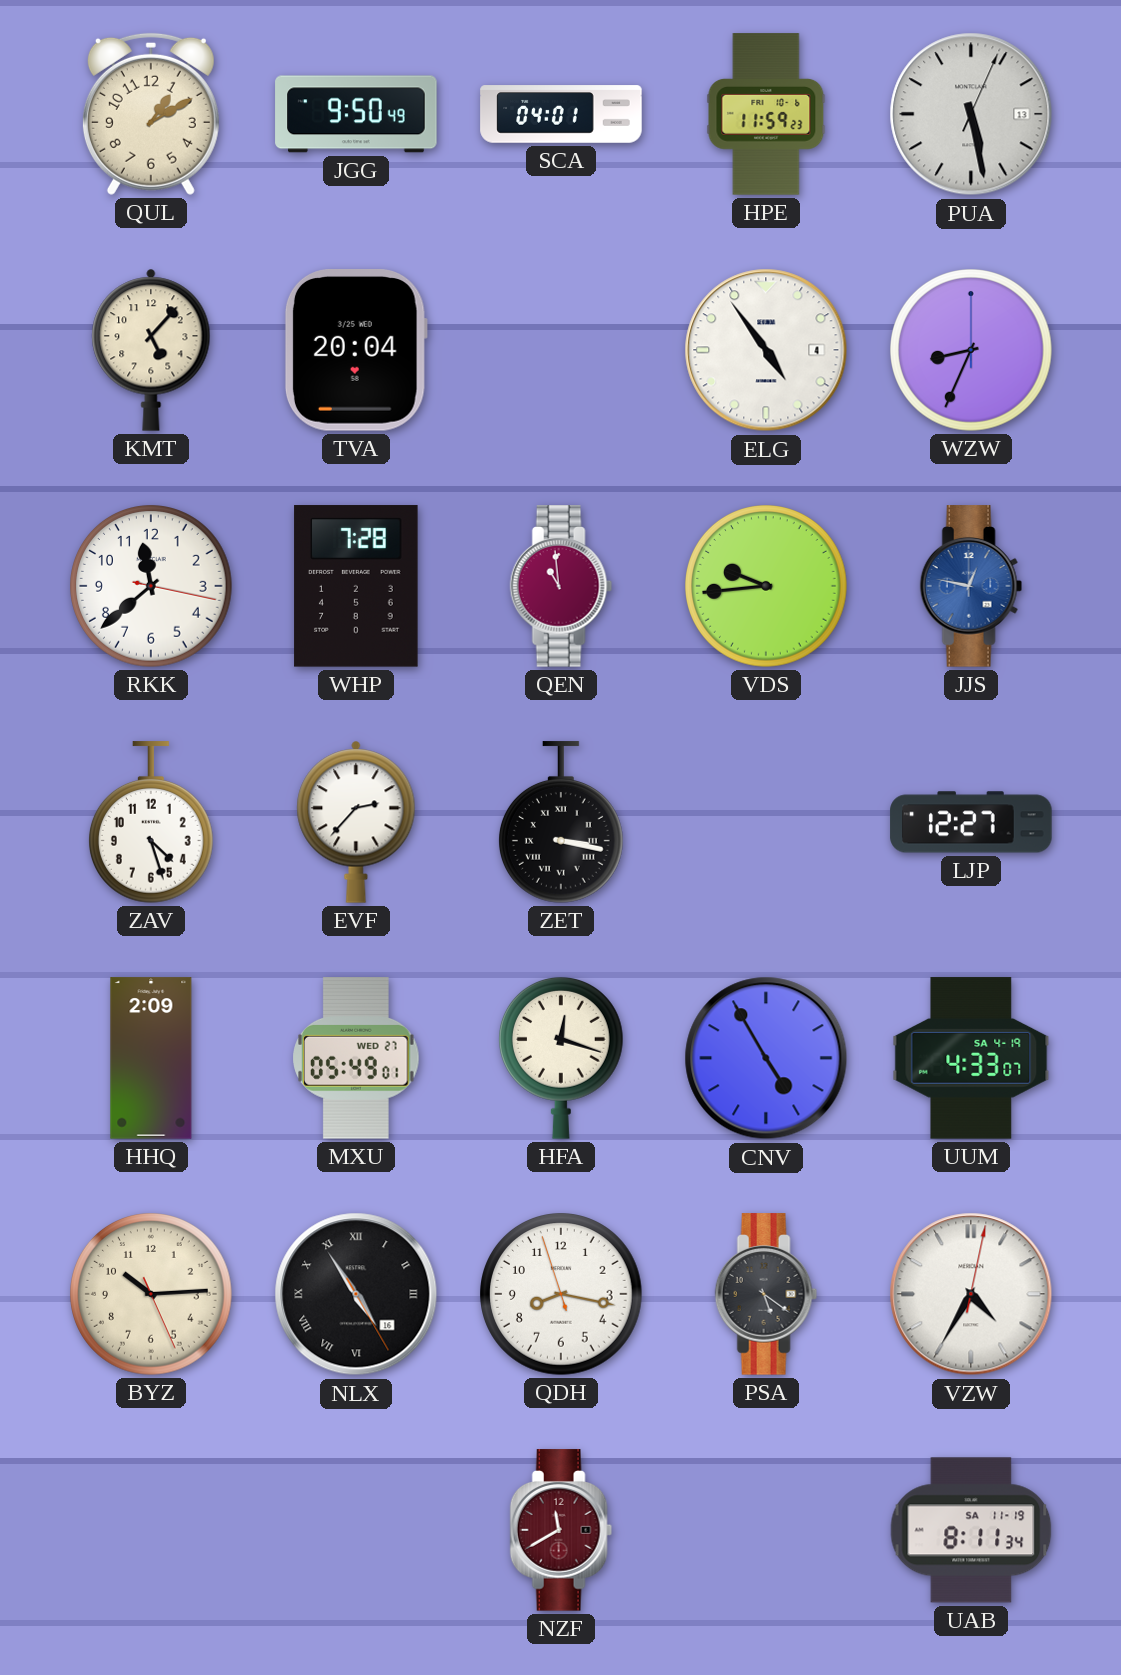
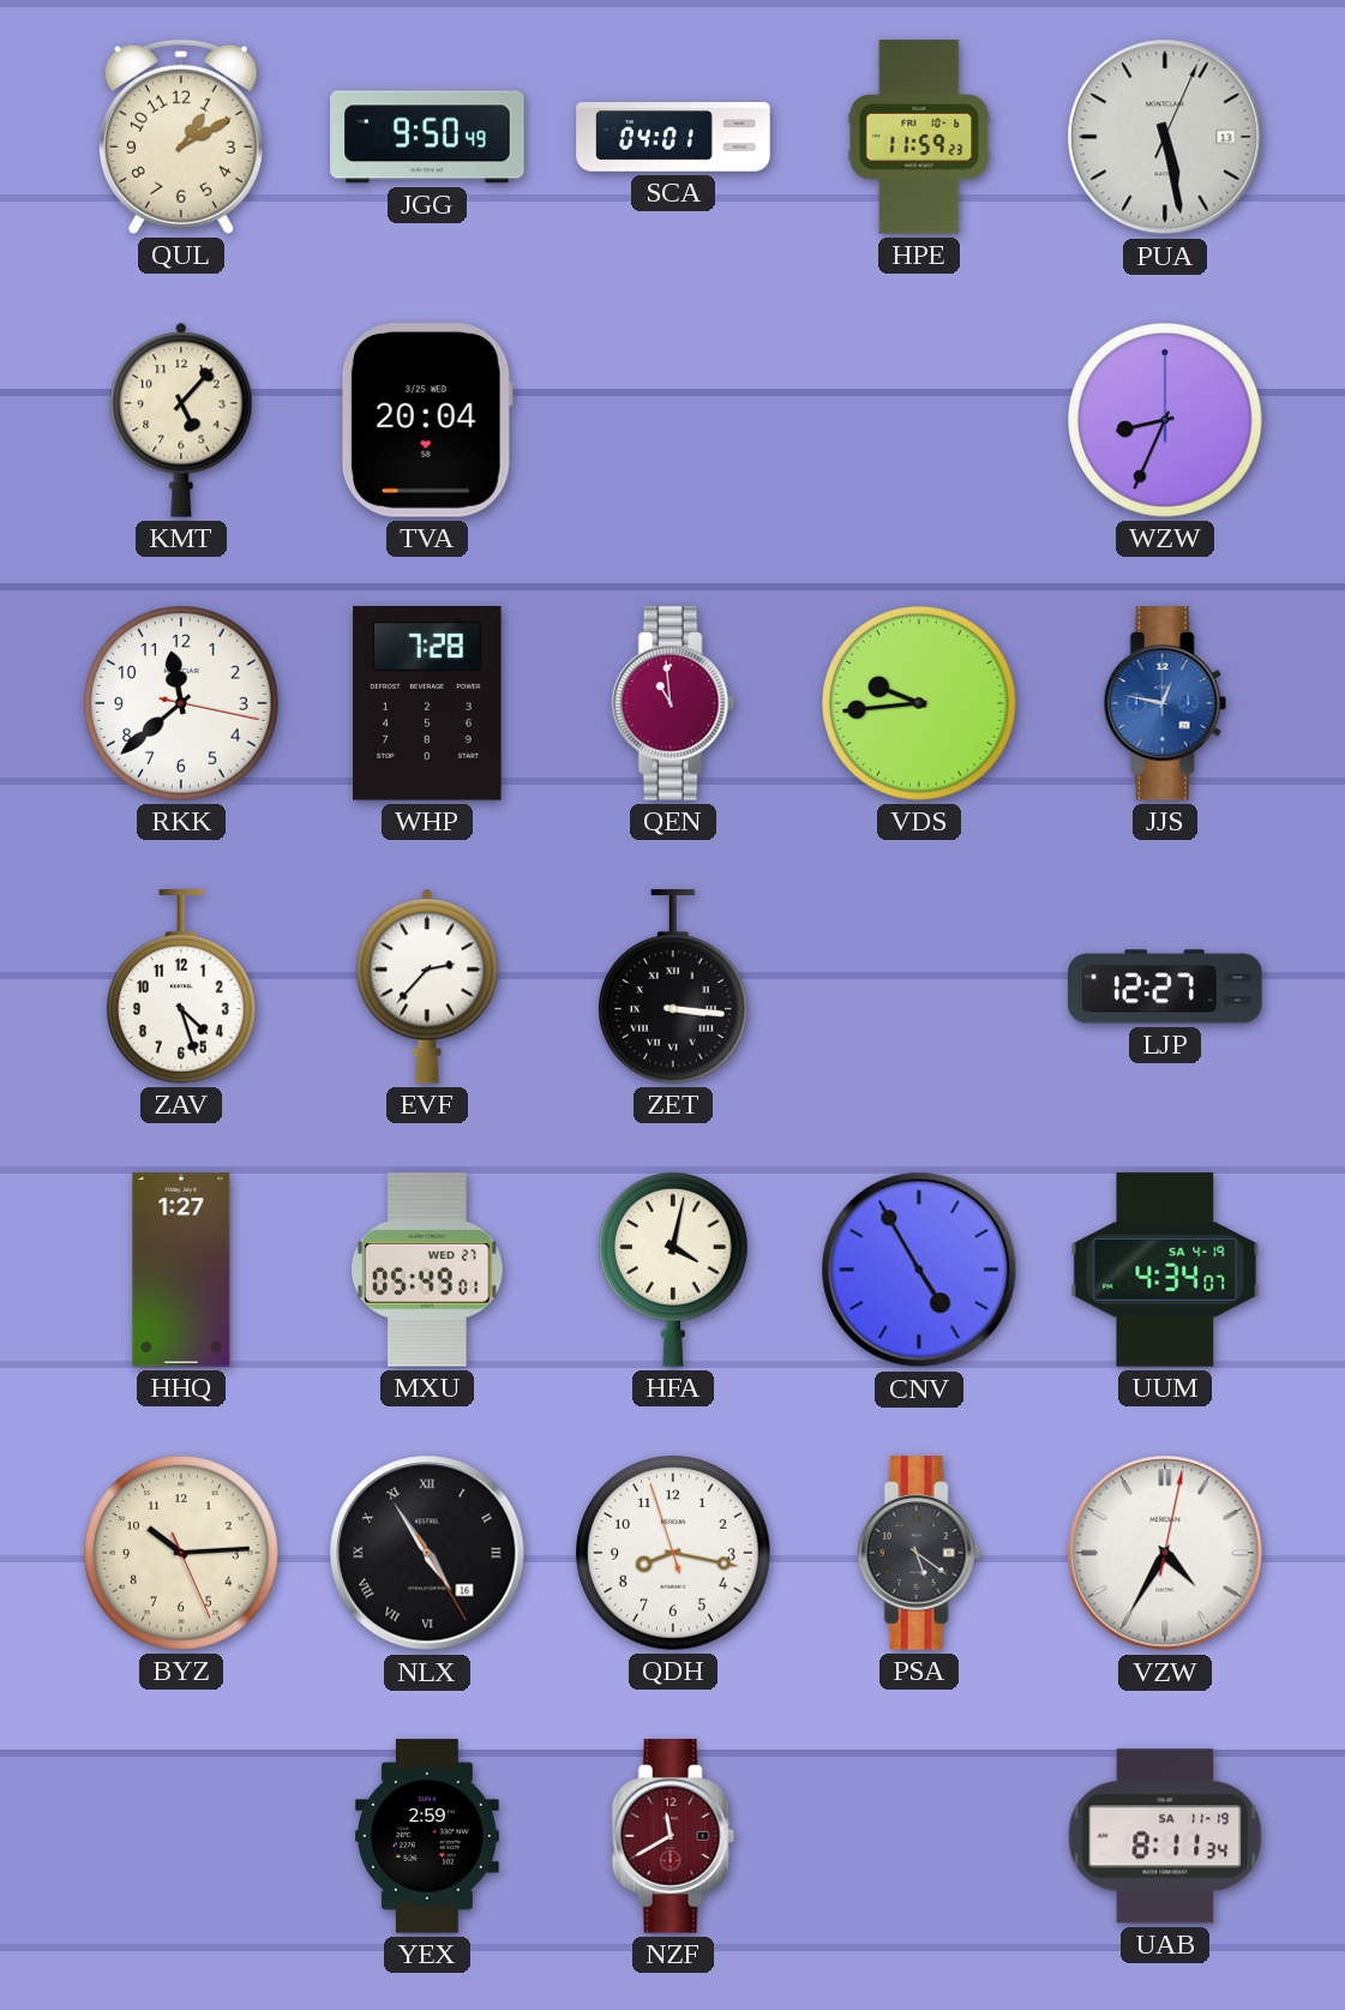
ELG: 4:54 -> none
ZET: 3:17 -> 3:16
HHQ: 2:09 -> 1:27
HFA: 12:18 -> 4:02
UUM: 4:33 -> 4:34
YEX: none -> 2:59
